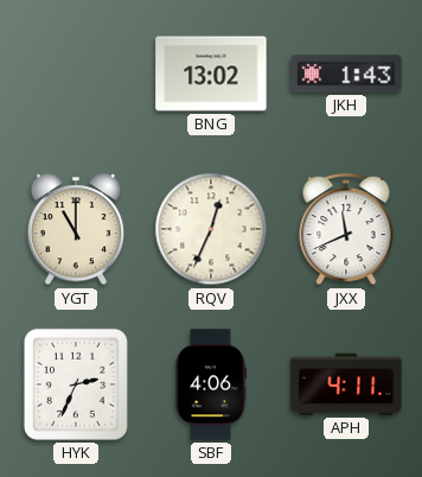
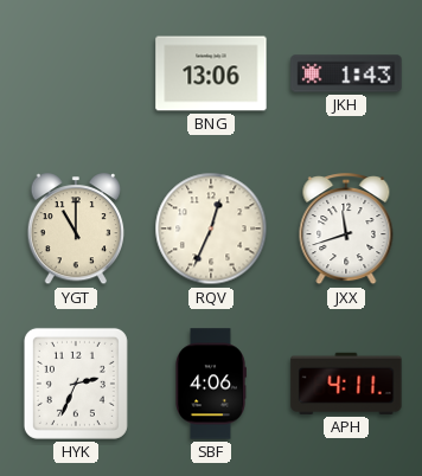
BNG: 13:02 -> 13:06
JXX: 11:41 -> 11:42
